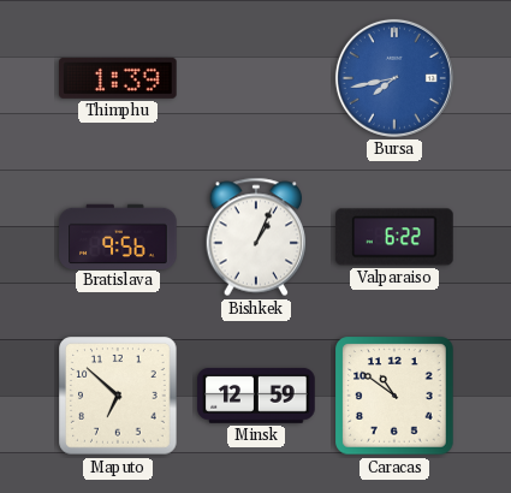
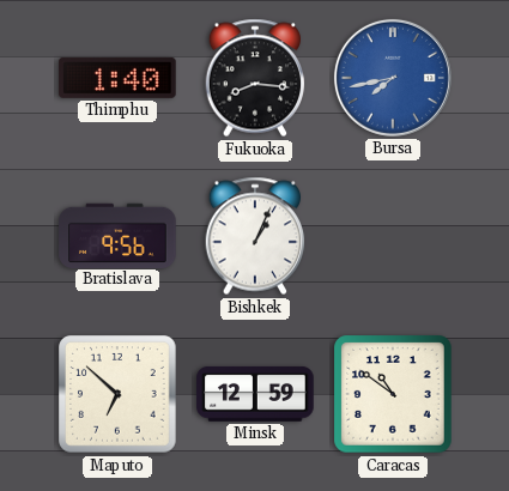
Thimphu: 1:39 -> 1:40
Fukuoka: none -> 8:16
Valparaiso: 6:22 -> none
